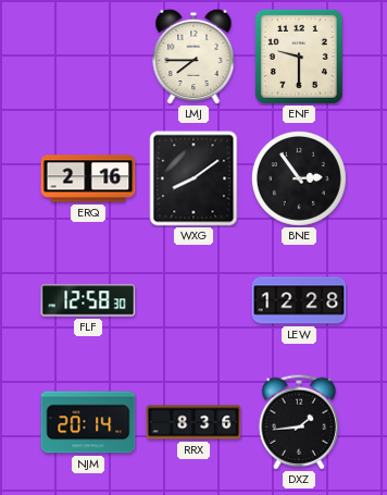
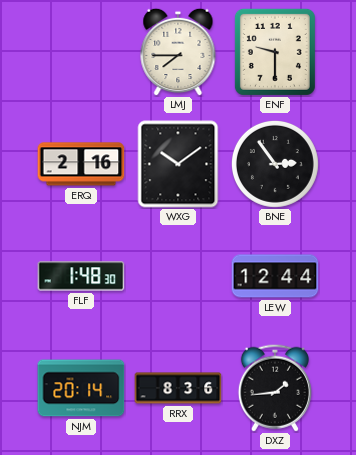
WXG: 8:09 -> 10:09
FLF: 12:58 -> 1:48
LEW: 12:28 -> 12:44
